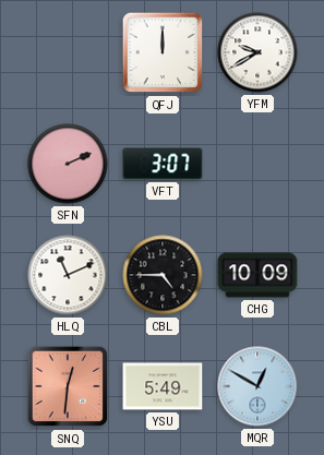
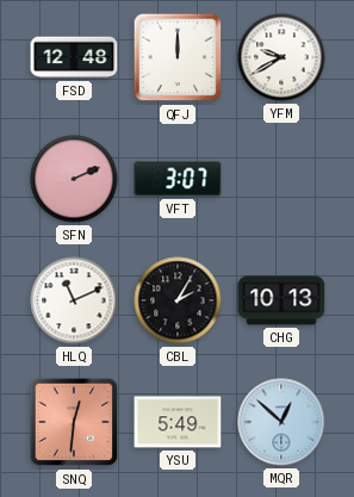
FSD: none -> 12:48
CBL: 4:45 -> 2:05
CHG: 10:09 -> 10:13
MQR: 12:50 -> 12:52
